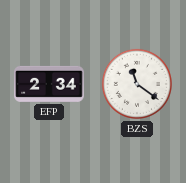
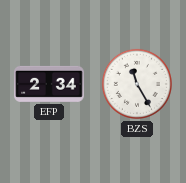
BZS: 11:21 -> 11:25
